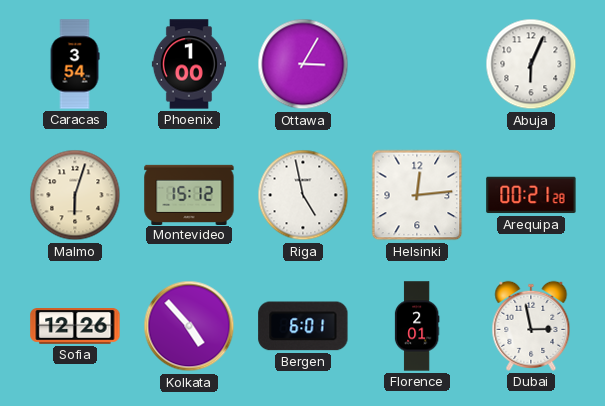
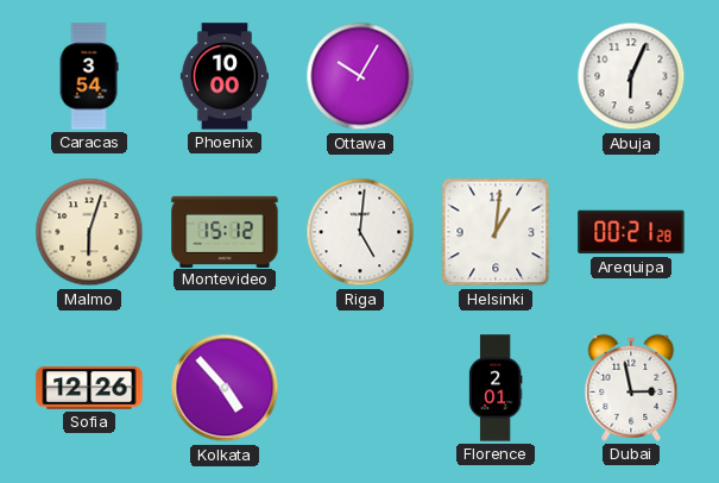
Phoenix: 1:00 -> 10:00
Ottawa: 3:05 -> 10:05
Riga: 4:58 -> 5:01
Helsinki: 12:14 -> 1:01
Bergen: 6:01 -> none
